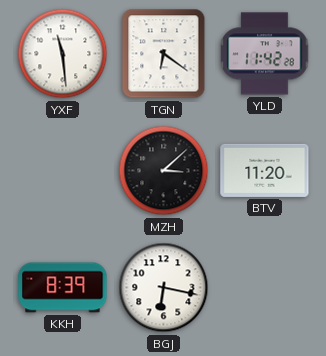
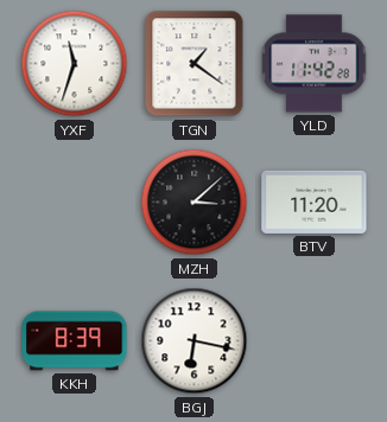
YXF: 11:29 -> 11:33
TGN: 6:21 -> 1:21
